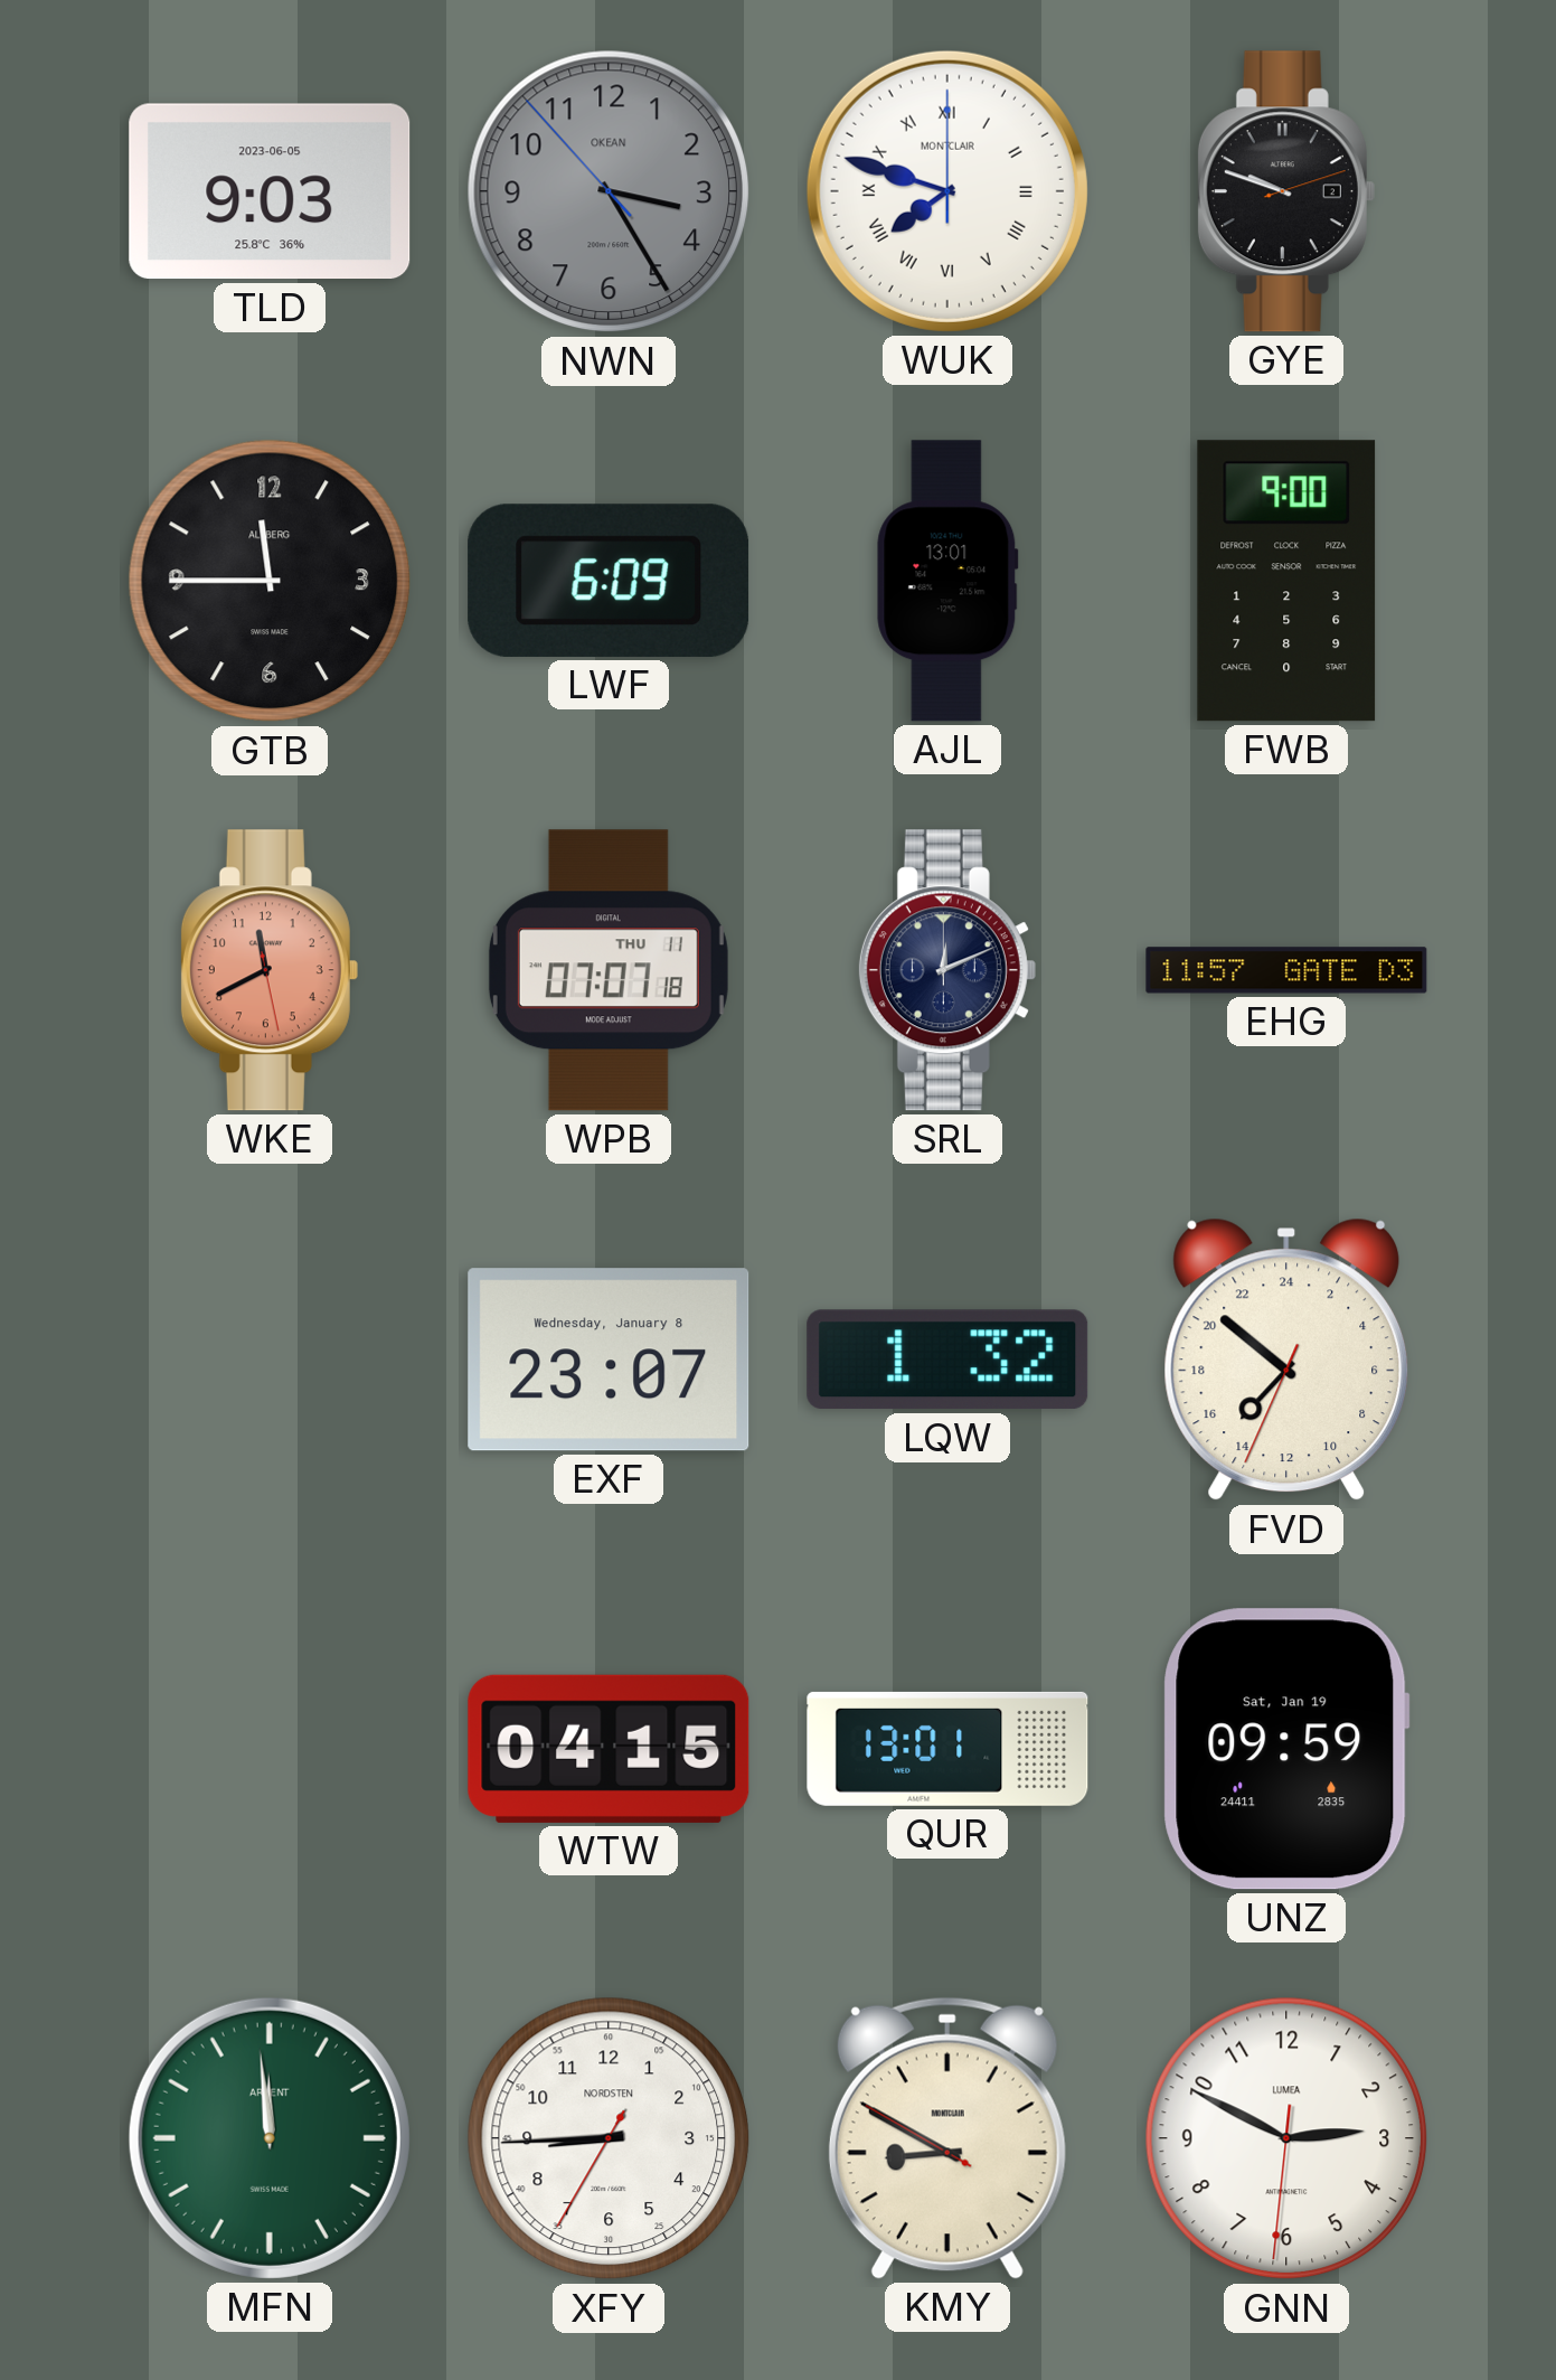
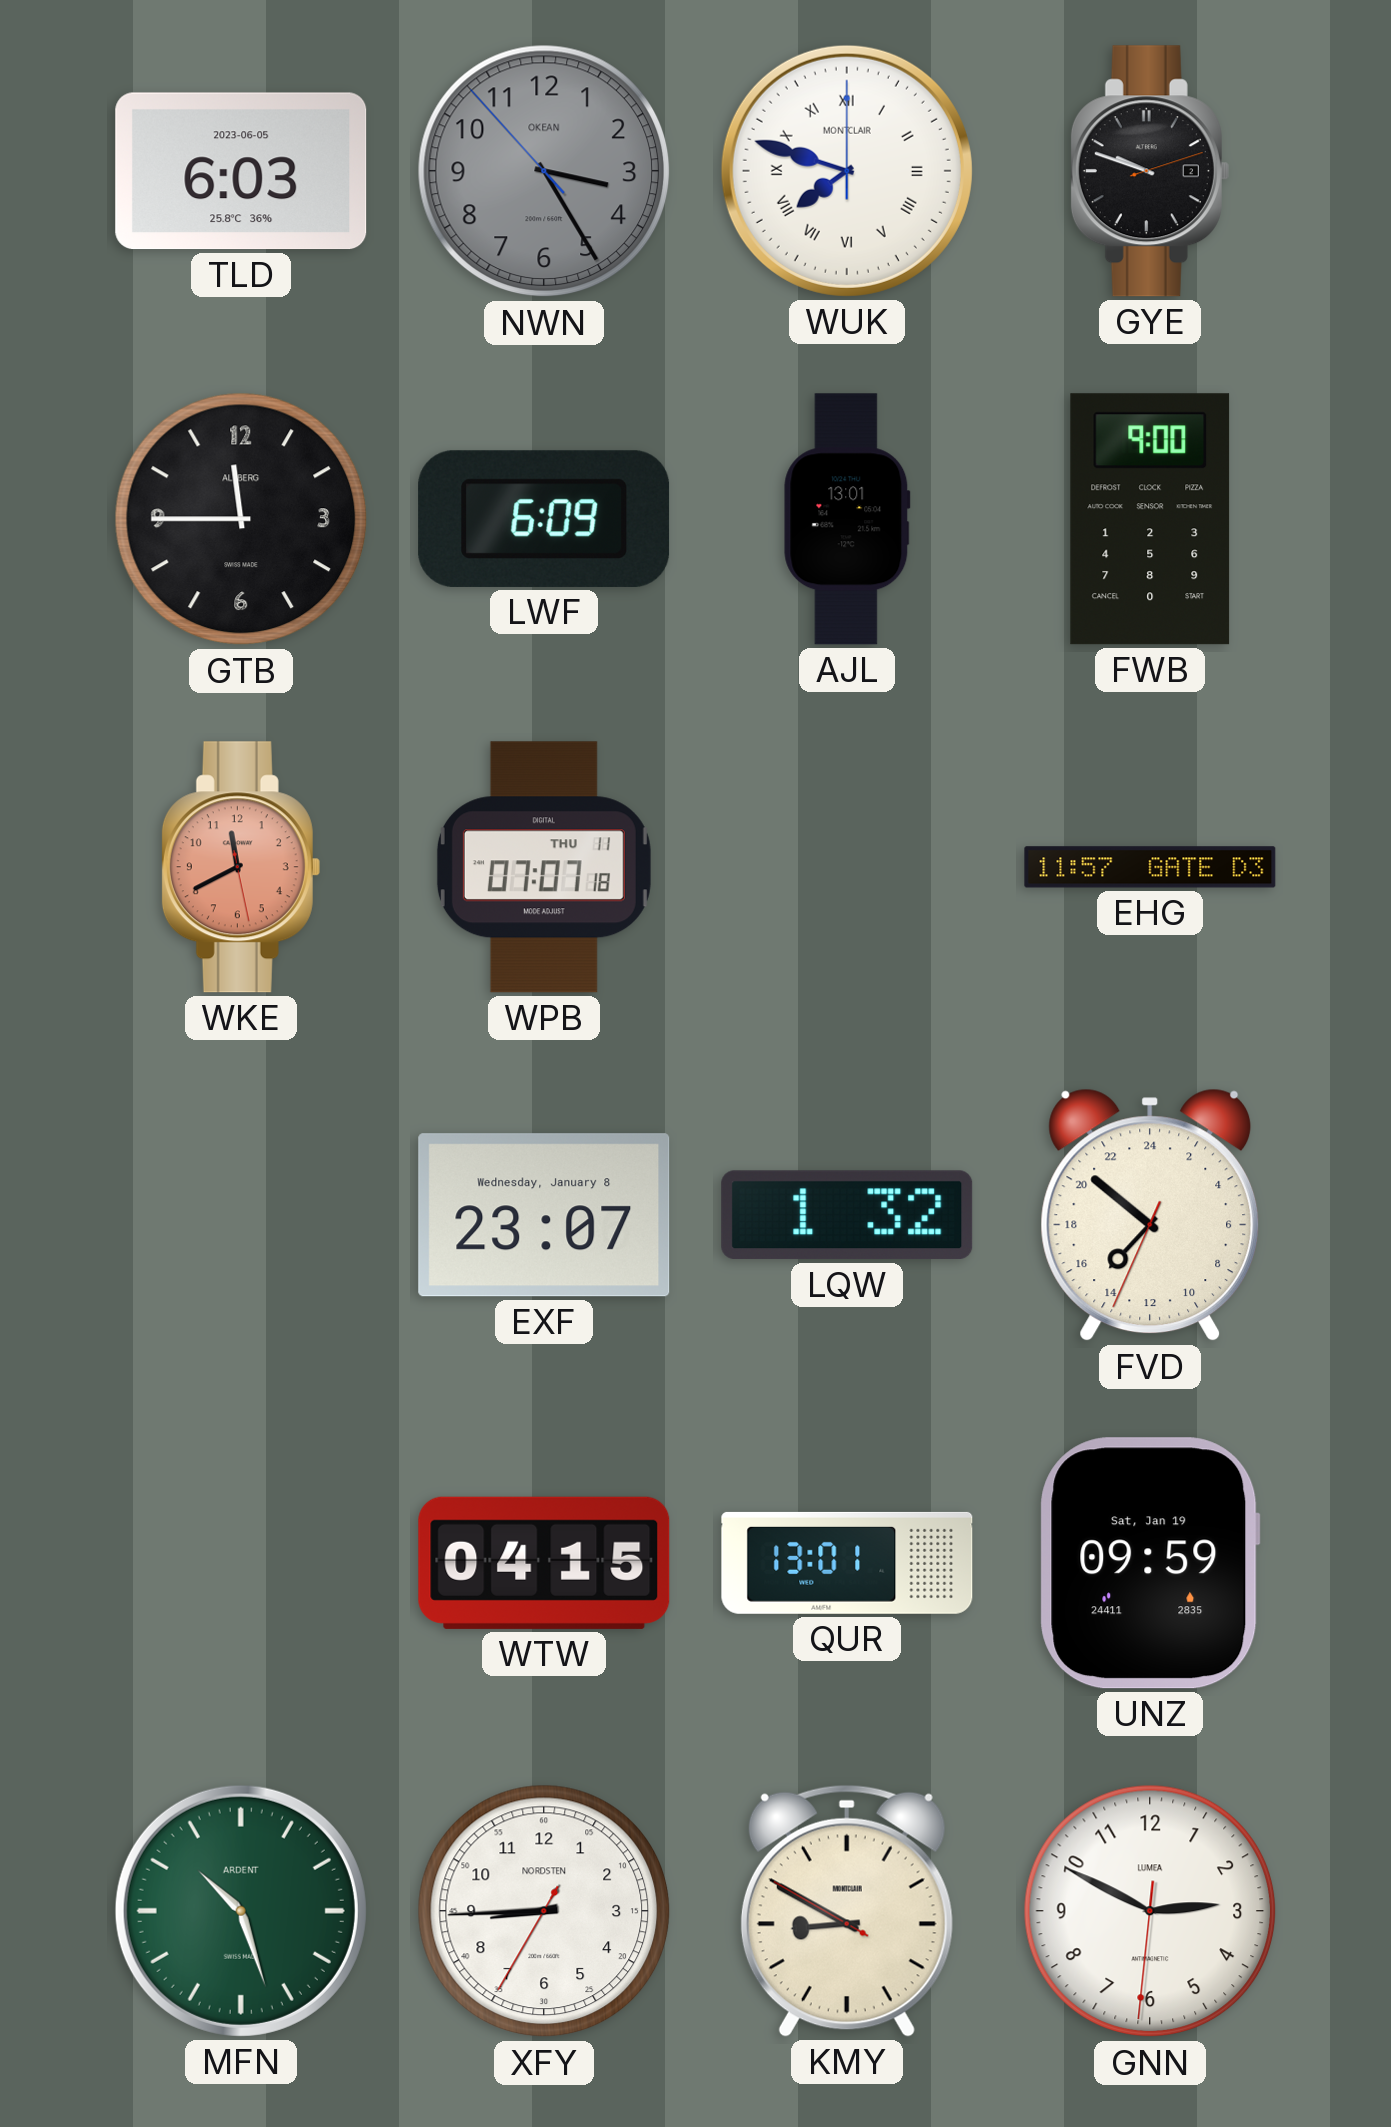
TLD: 9:03 -> 6:03
SRL: 12:11 -> none
MFN: 11:59 -> 10:27
